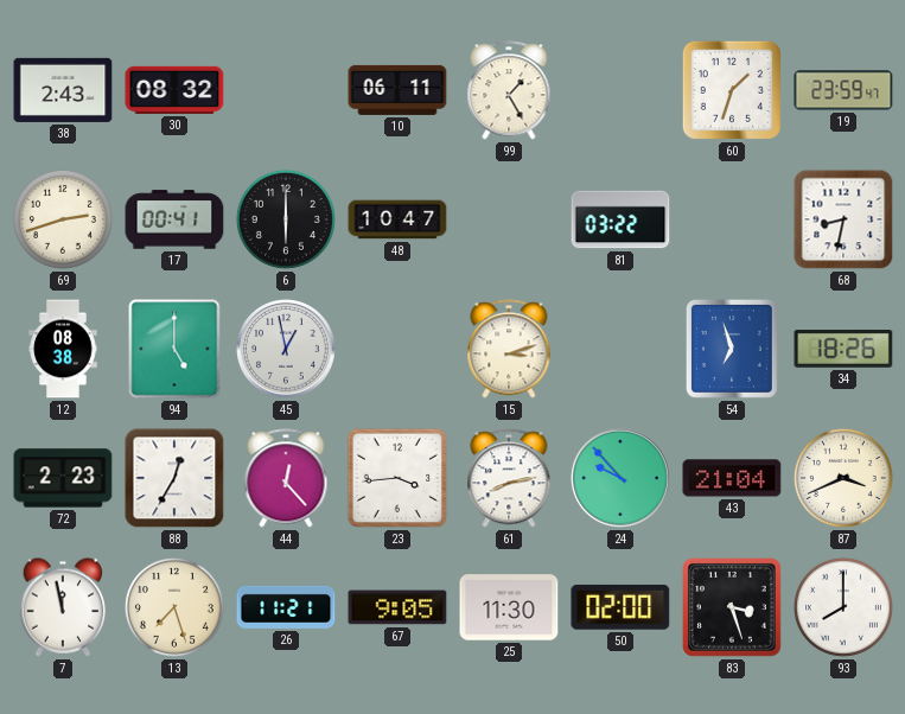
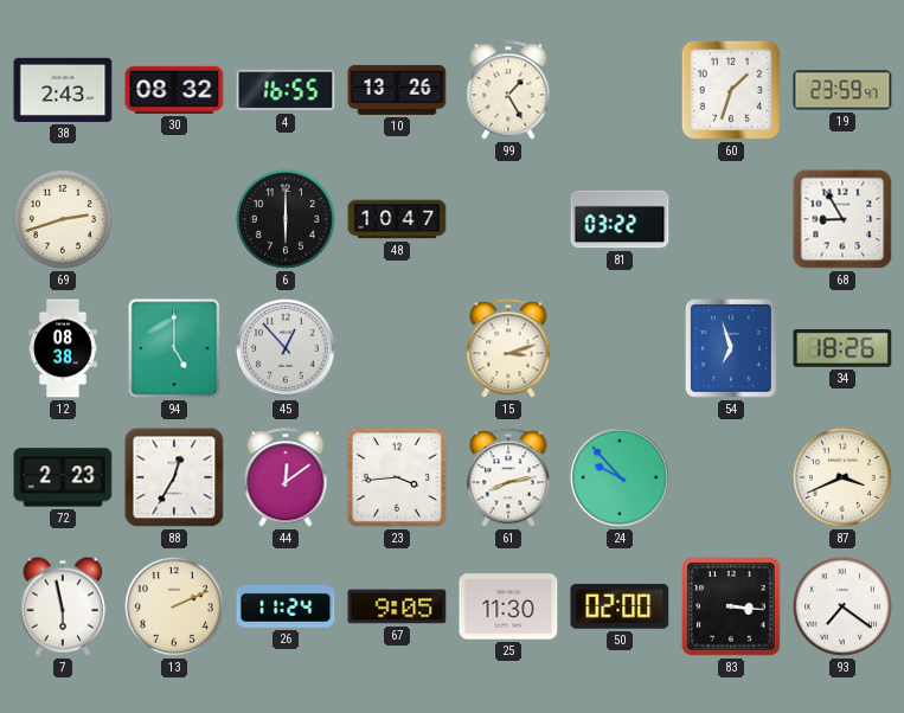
4: none -> 16:55
10: 06:11 -> 13:26
17: 00:41 -> none
68: 8:32 -> 8:55
45: 12:58 -> 12:53
44: 12:23 -> 12:09
43: 21:04 -> none
7: 11:58 -> 5:58
13: 7:27 -> 2:11
26: 11:21 -> 11:24
83: 3:27 -> 3:16
93: 8:00 -> 7:21
